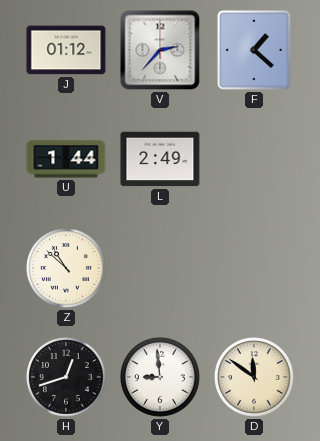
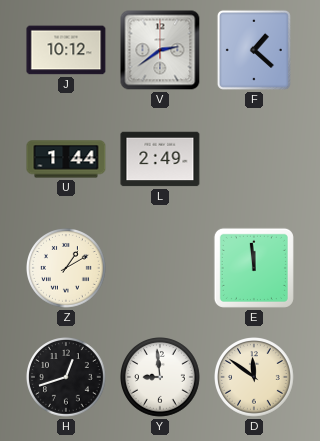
J: 01:12 -> 10:12
V: 2:37 -> 2:39
Z: 10:52 -> 1:10
E: none -> 11:59
